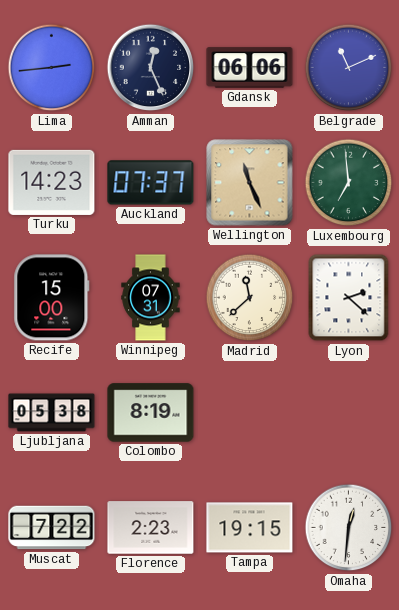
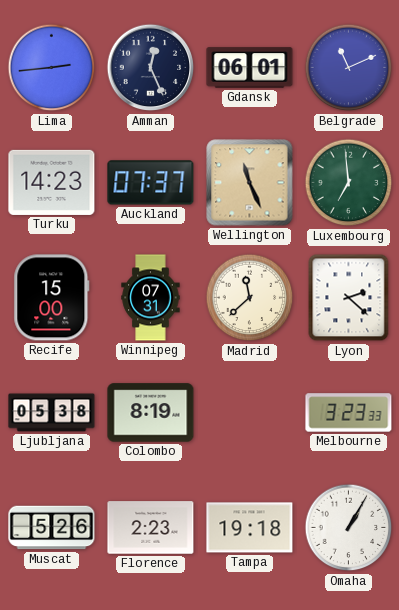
Gdansk: 06:06 -> 06:01
Melbourne: none -> 3:23
Muscat: 7:22 -> 5:26
Tampa: 19:15 -> 19:18
Omaha: 12:31 -> 1:05
